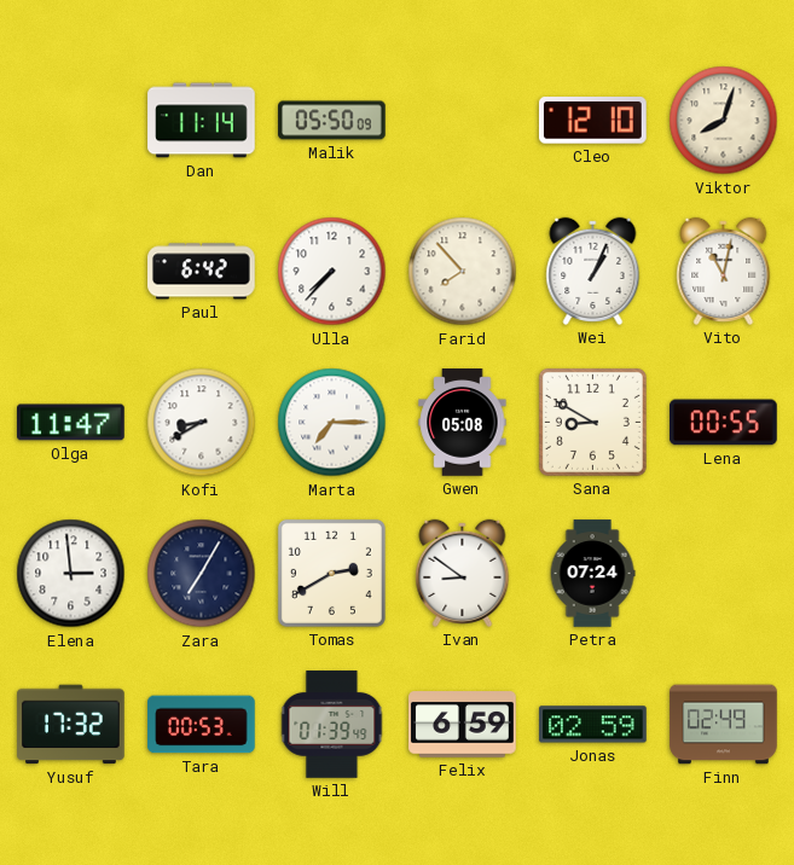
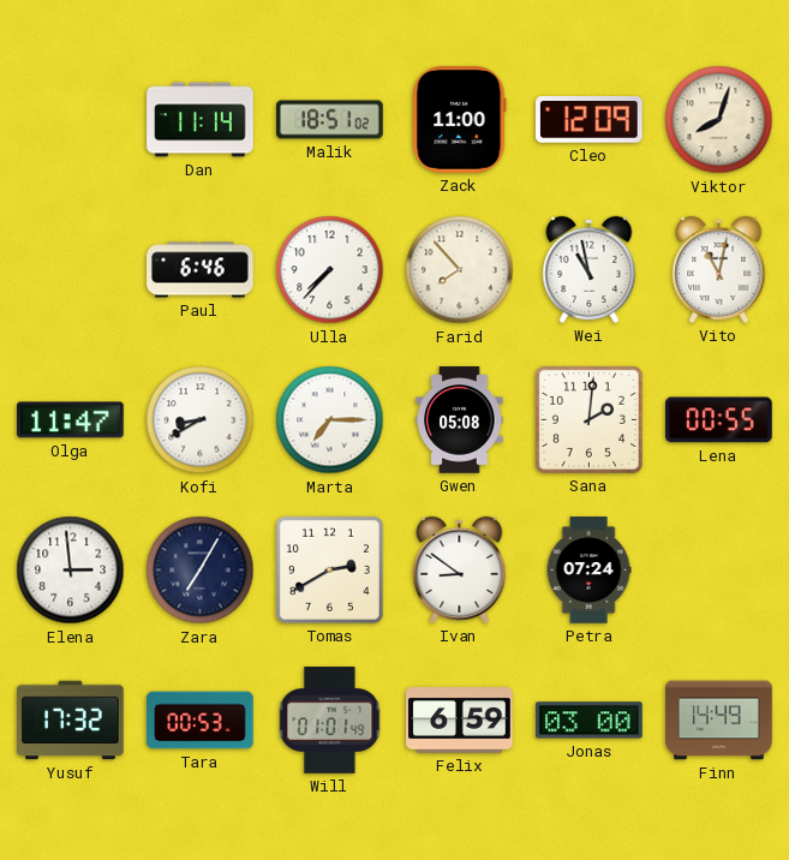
Malik: 05:50 -> 18:51
Zack: none -> 11:00
Cleo: 12:10 -> 12:09
Paul: 6:42 -> 6:46
Wei: 1:04 -> 10:58
Sana: 8:50 -> 2:01
Will: 01:39 -> 01:01
Jonas: 02:59 -> 03:00
Finn: 02:49 -> 14:49
